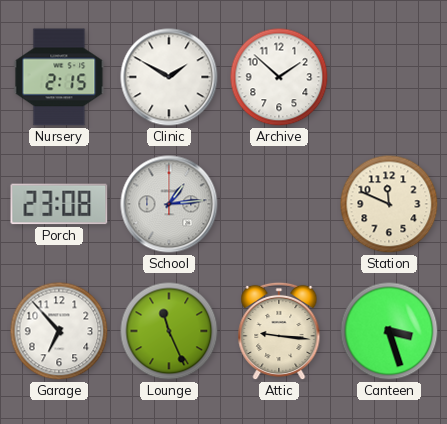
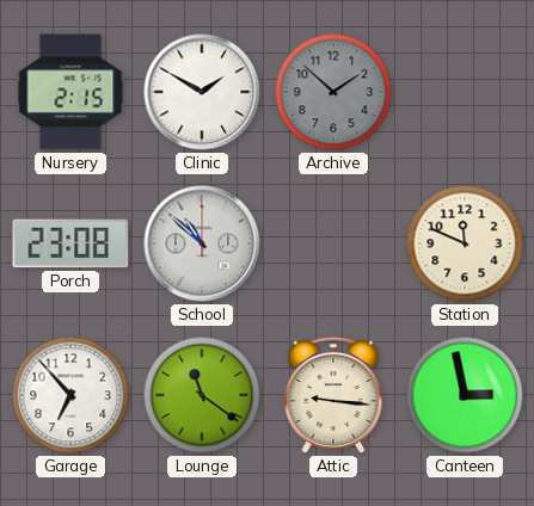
Archive dial: white -> grey
School: 1:14 -> 10:52
Lounge: 11:26 -> 11:21
Canteen: 3:27 -> 2:58
